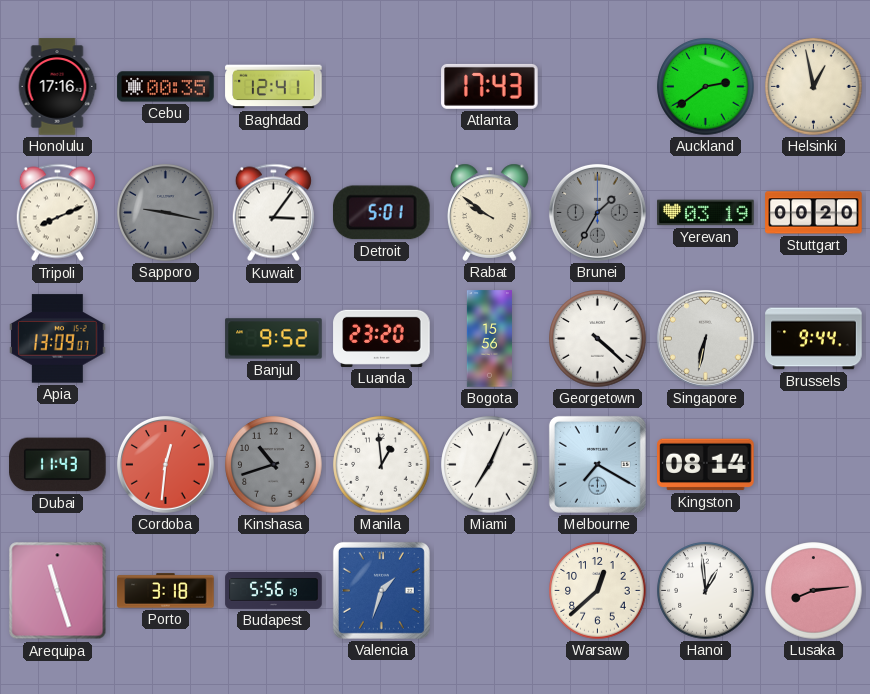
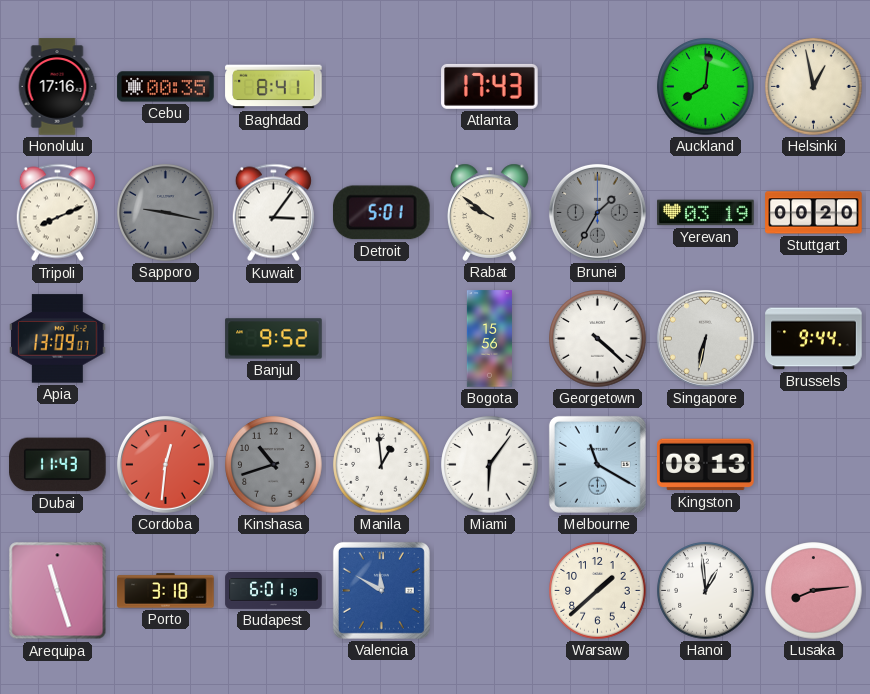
Baghdad: 12:41 -> 8:41
Auckland: 2:39 -> 8:01
Luanda: 23:20 -> none
Miami: 7:04 -> 6:06
Melbourne: 7:20 -> 11:20
Kingston: 08:14 -> 08:13
Budapest: 5:56 -> 6:01
Valencia: 1:33 -> 11:50
Warsaw: 12:38 -> 1:38
